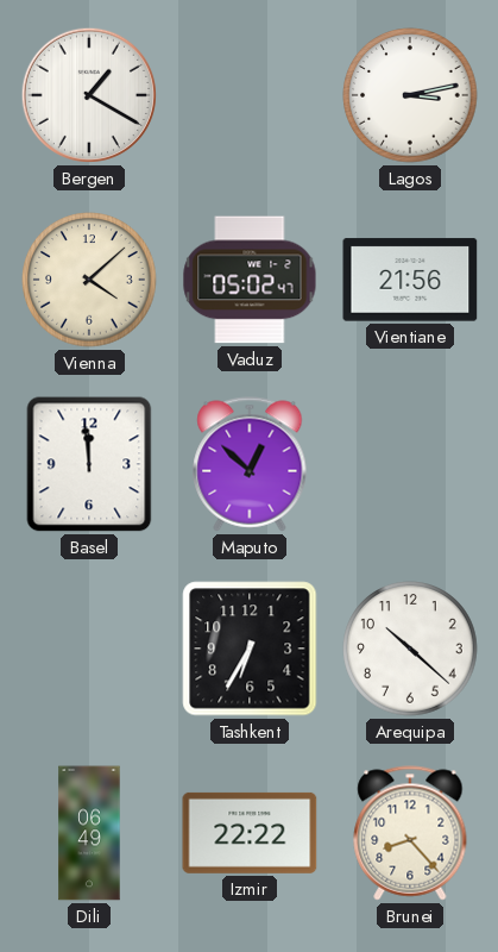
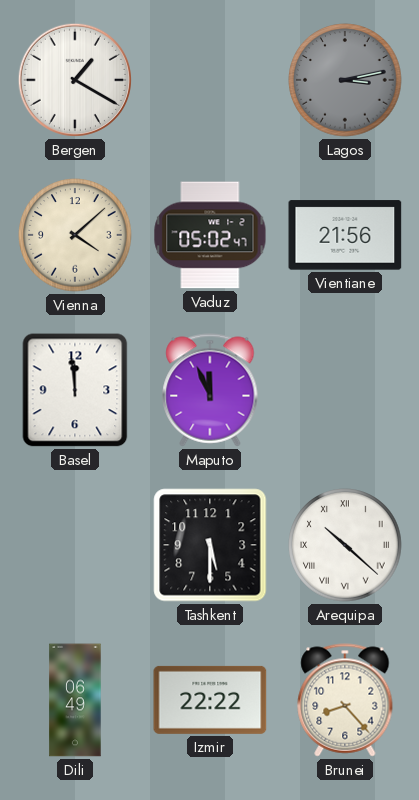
Lagos dial: white -> grey
Maputo: 12:52 -> 11:56
Tashkent: 6:35 -> 5:30
Arequipa numerals: Arabic -> Roman
